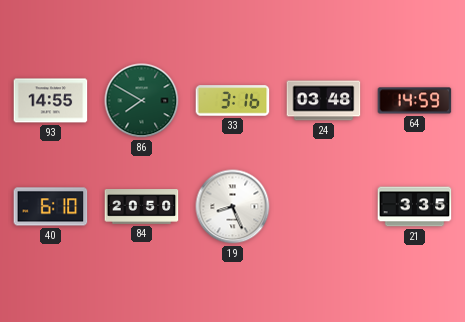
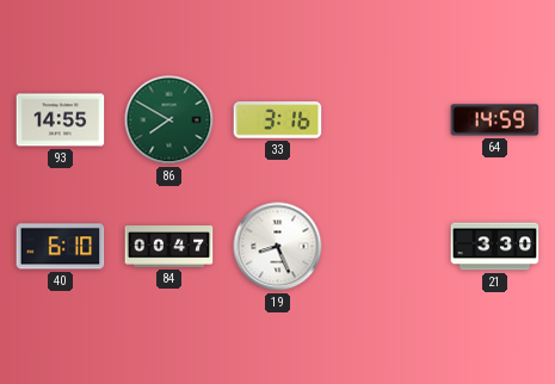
24: 03:48 -> none
84: 20:50 -> 00:47
21: 3:35 -> 3:30
